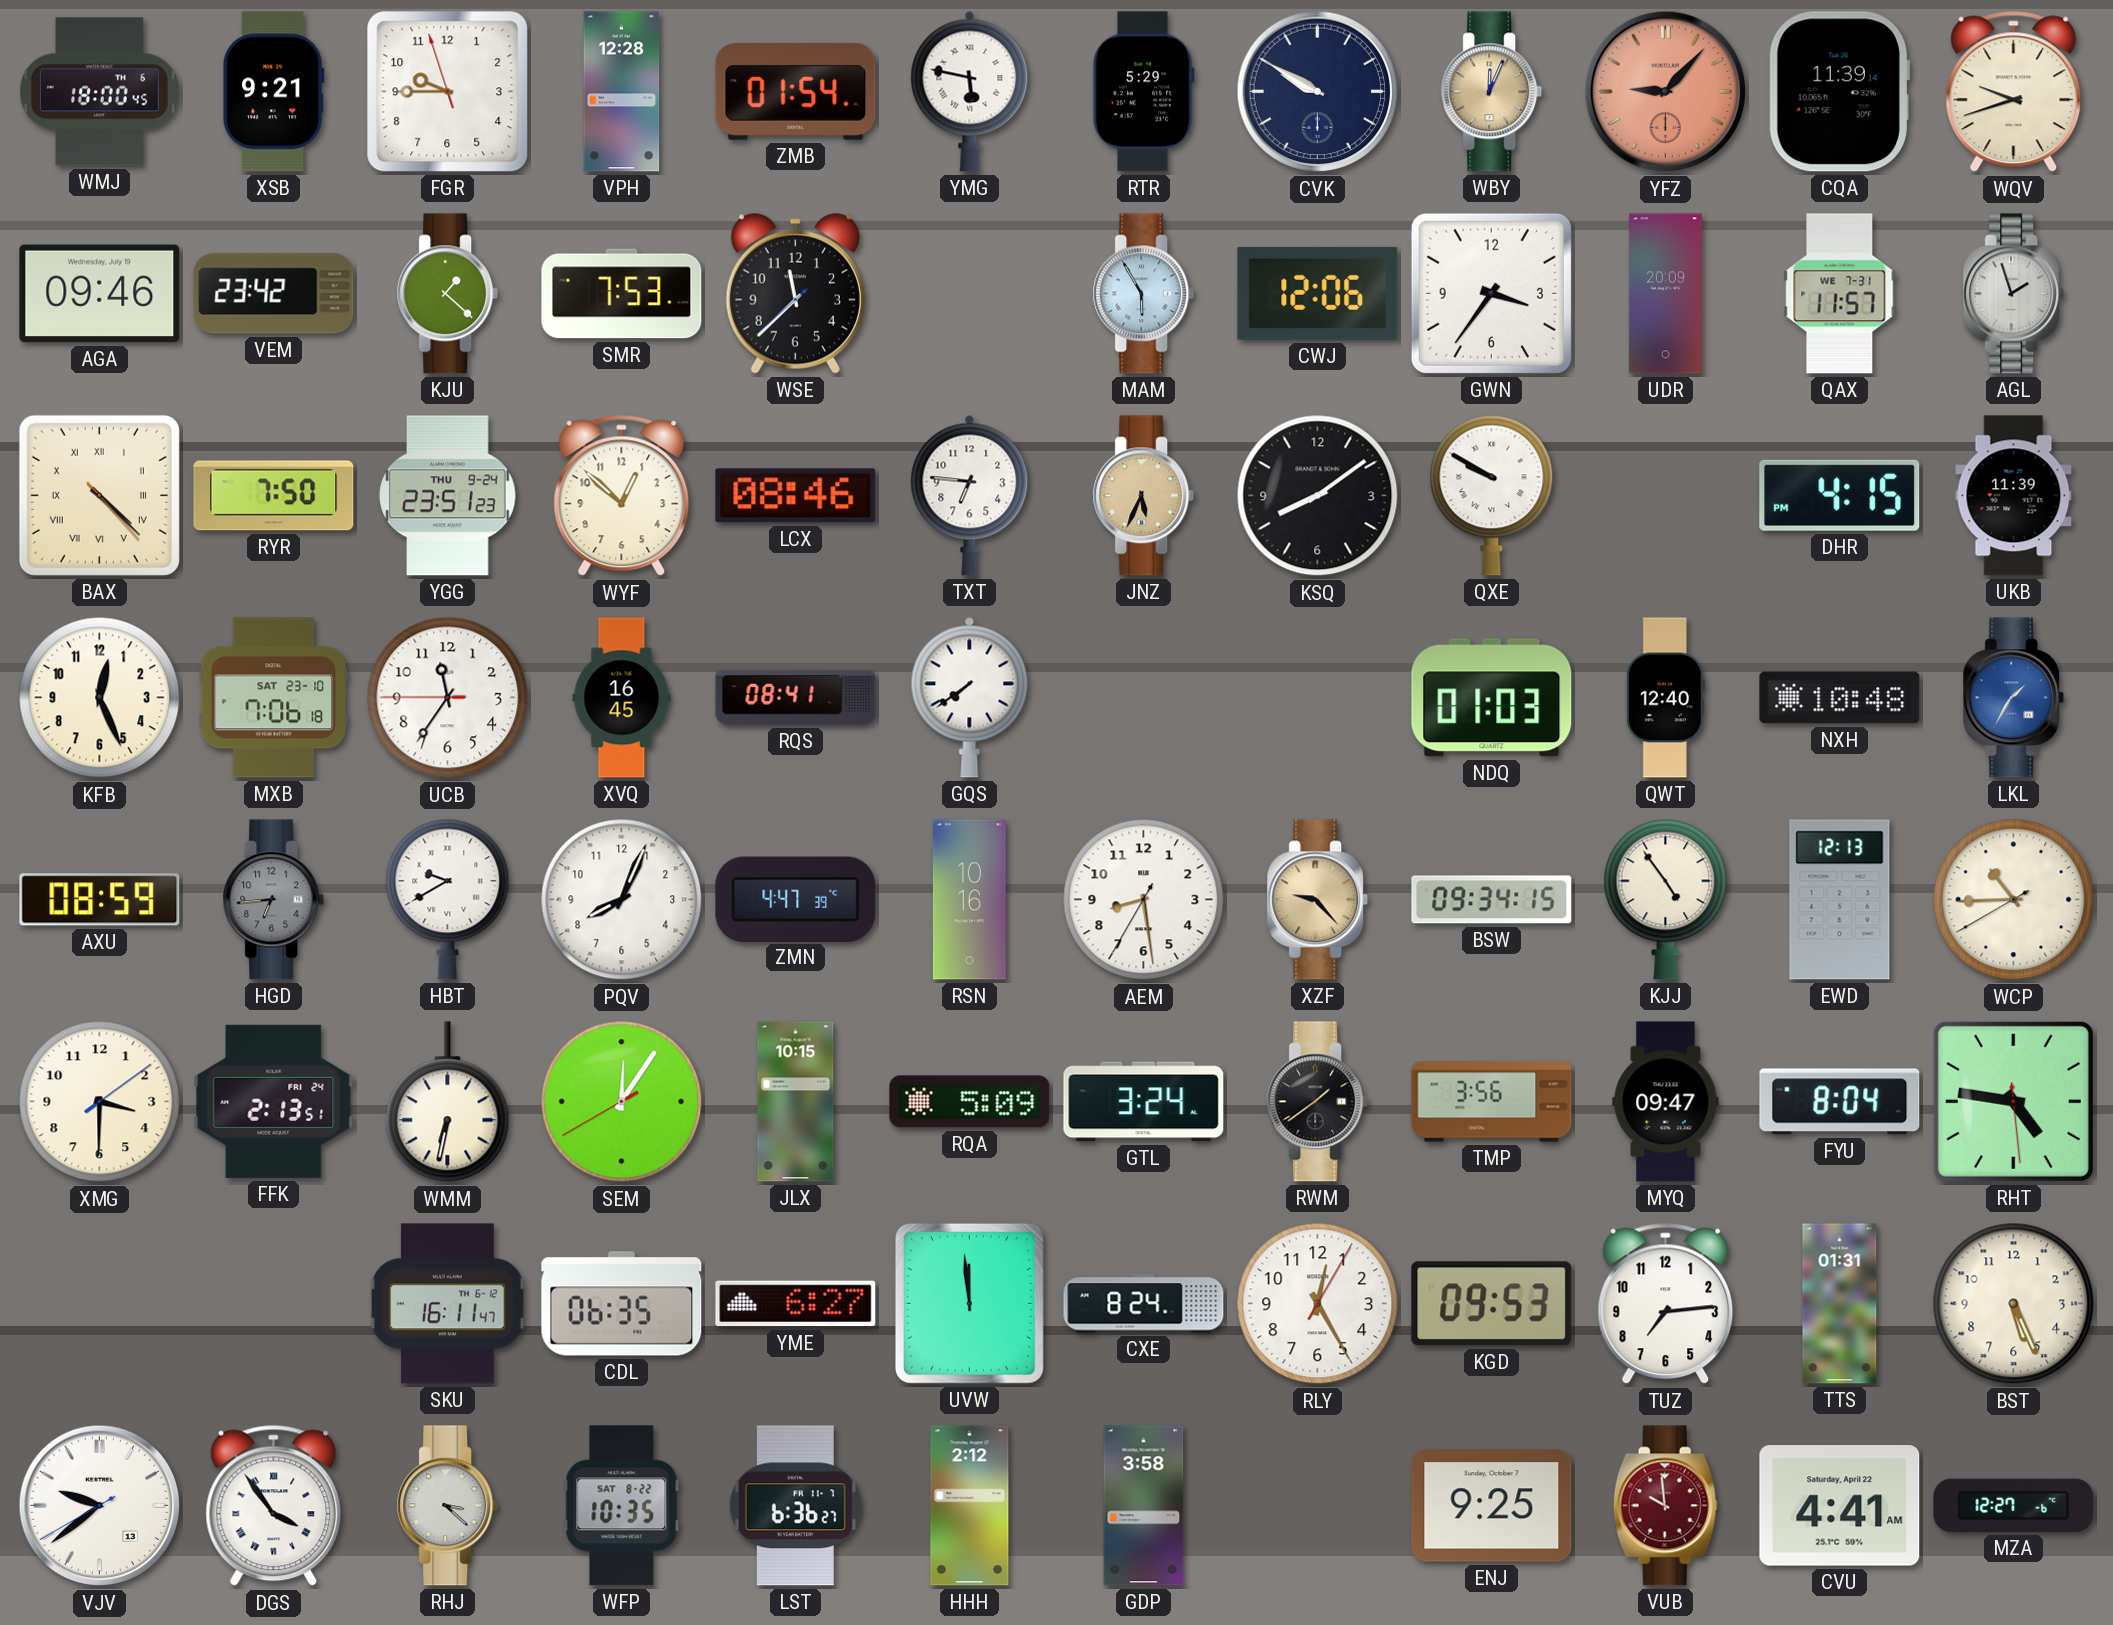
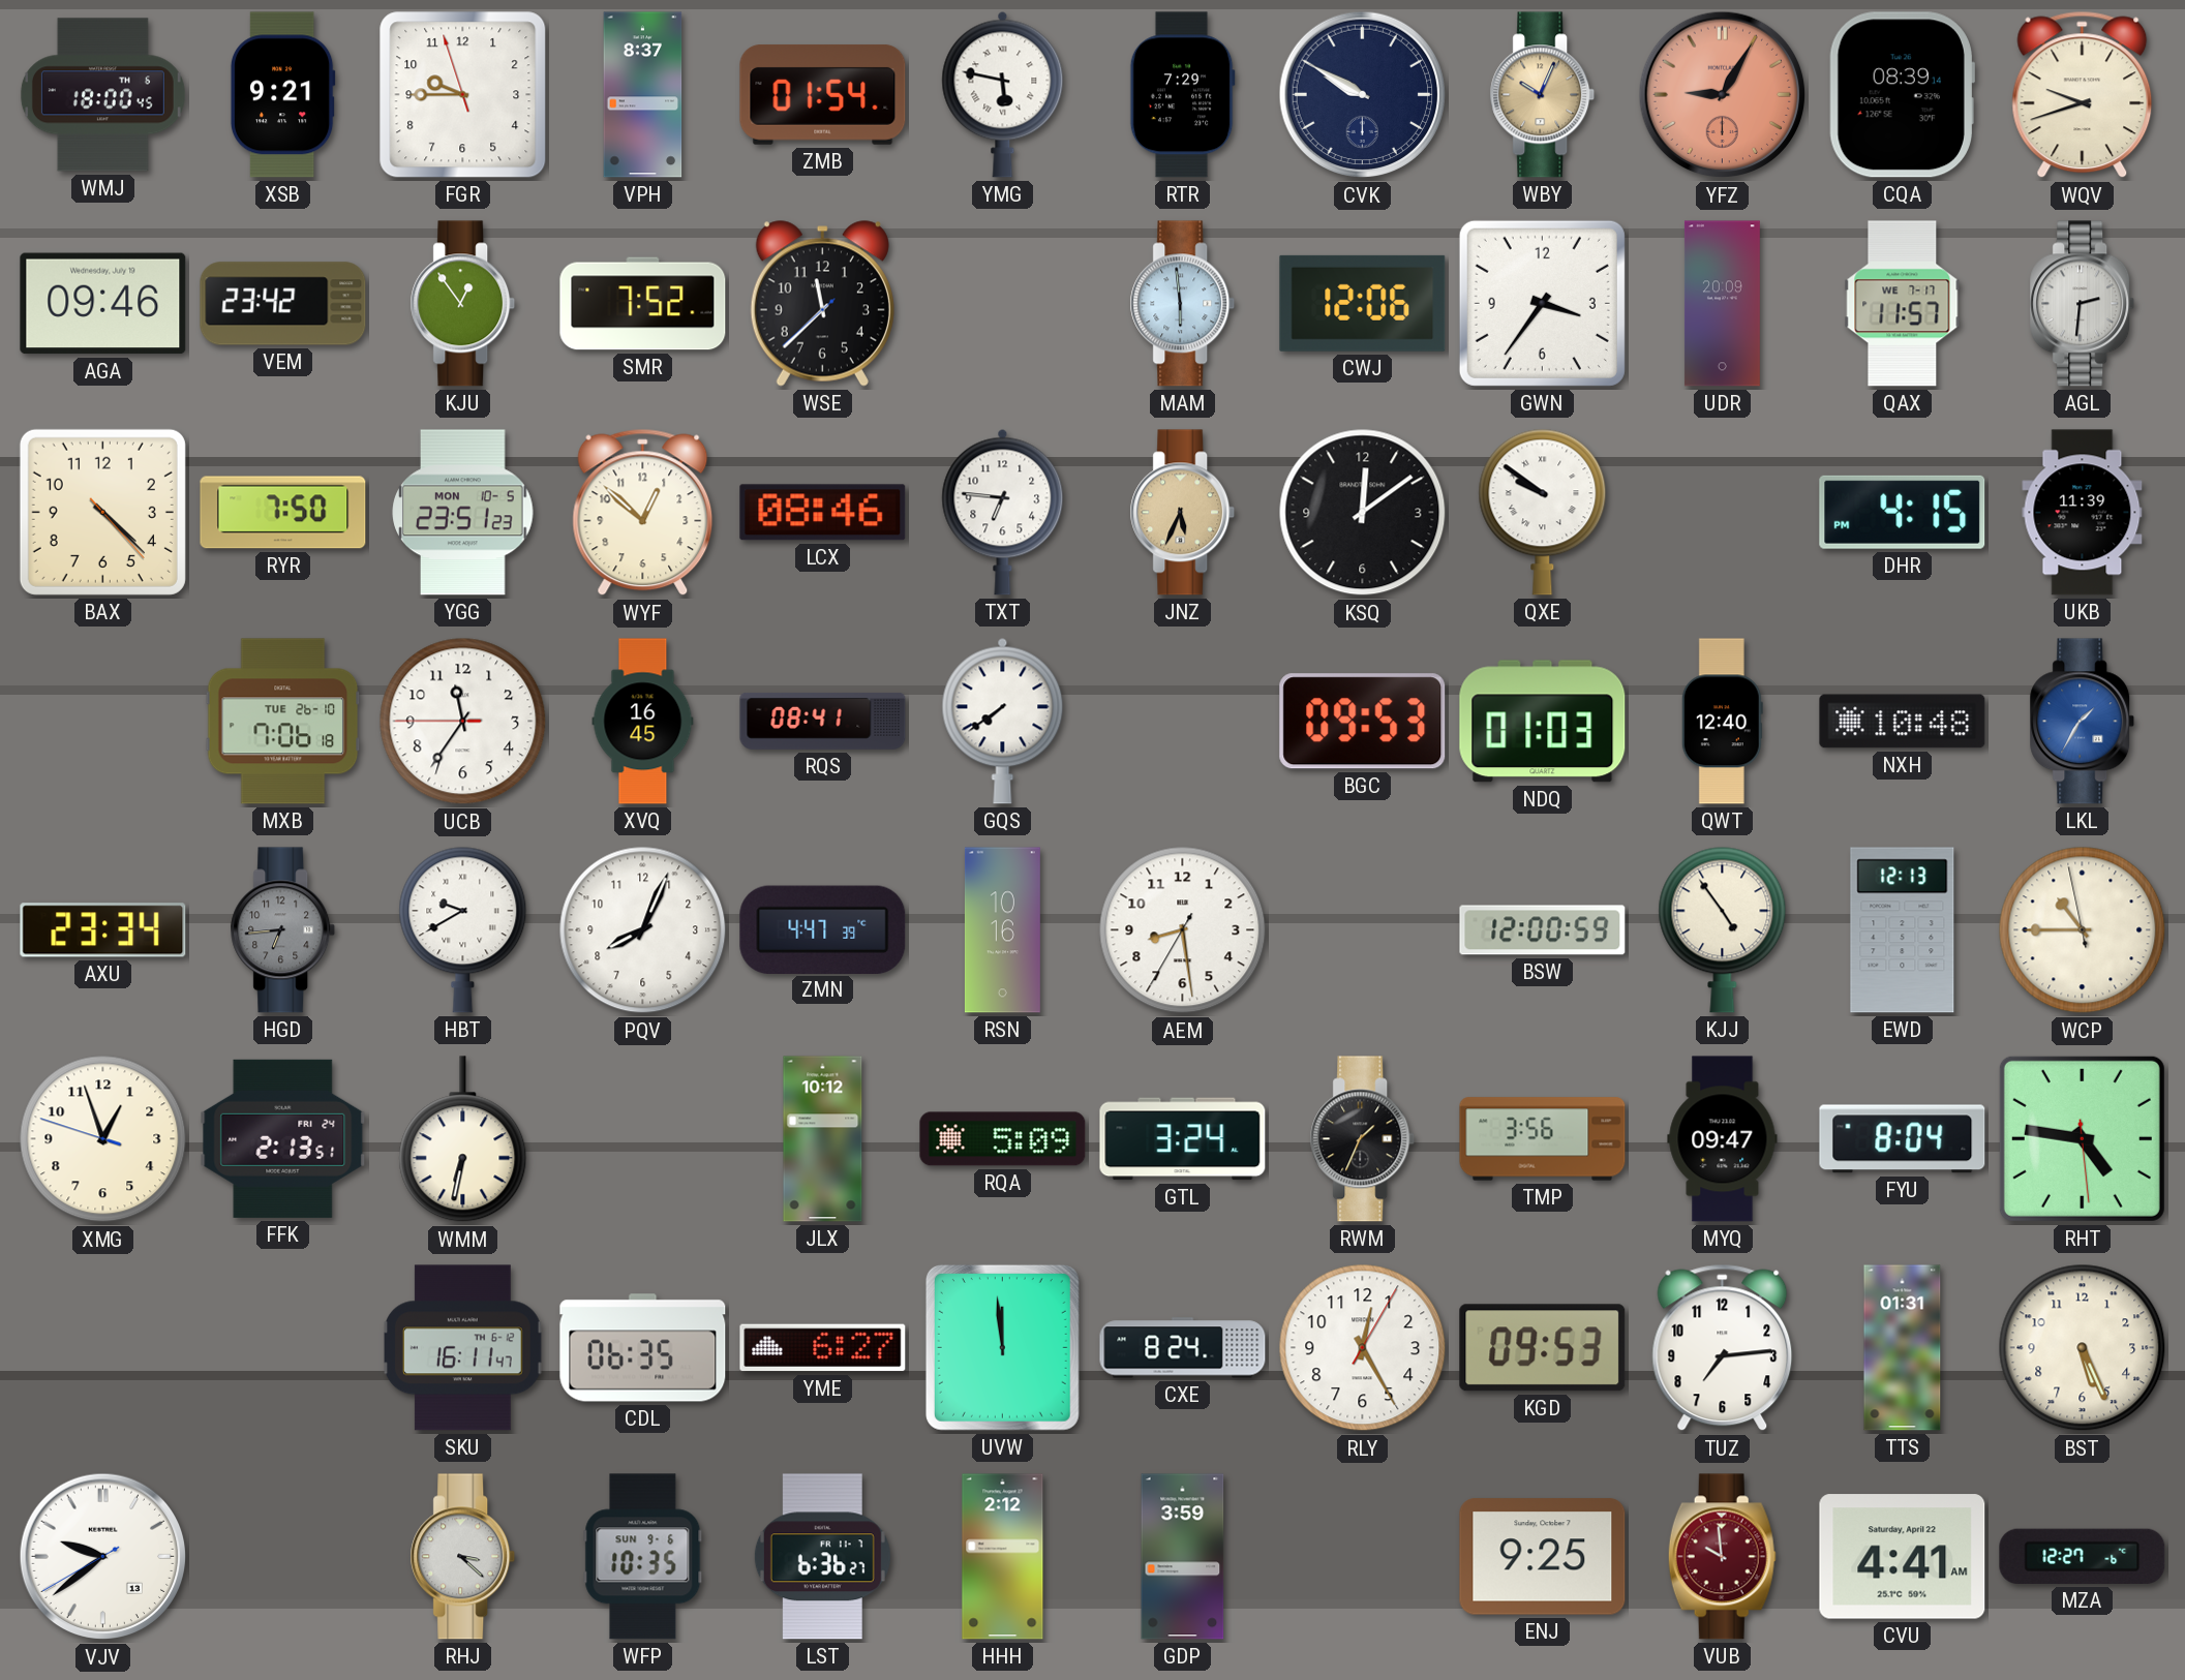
VPH: 12:28 -> 8:37
RTR: 5:29 -> 7:29
WBY: 12:04 -> 10:04
YFZ: 9:07 -> 9:05
CQA: 11:39 -> 08:39
KJU: 1:22 -> 12:54
SMR: 7:53 -> 7:52
MAM: 5:55 -> 5:59
QAX date: WE 7-31 -> WE 7-17
AGL: 1:57 -> 2:31
BAX numerals: Roman -> Arabic
YGG date: THU 9-24 -> MON 10-5
KSQ: 8:09 -> 12:09
QXE: 9:50 -> 9:51
KFB: 12:26 -> none
MXB date: SAT 23-10 -> TUE 26-10
BGC: none -> 09:53
AXU: 08:59 -> 23:34
XZF: 9:23 -> none
BSW: 09:34 -> 12:00
WCP: 10:44:40 -> 10:44:58
XMG: 3:30 -> 12:56
SEM: 12:05 -> none
JLX: 10:15 -> 10:12
RWM: 1:39 -> 1:34
DGS: 3:54 -> none
WFP date: SAT 8-22 -> SUN 9-6
GDP: 3:58 -> 3:59
